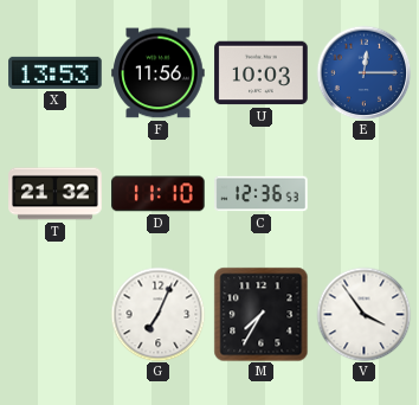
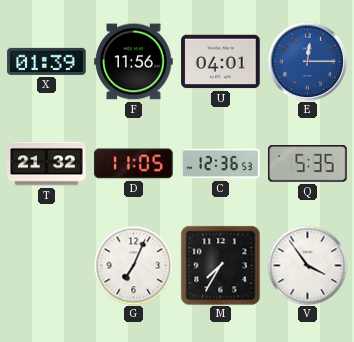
X: 13:53 -> 01:39
U: 10:03 -> 04:01
D: 11:10 -> 11:05
Q: none -> 5:35
